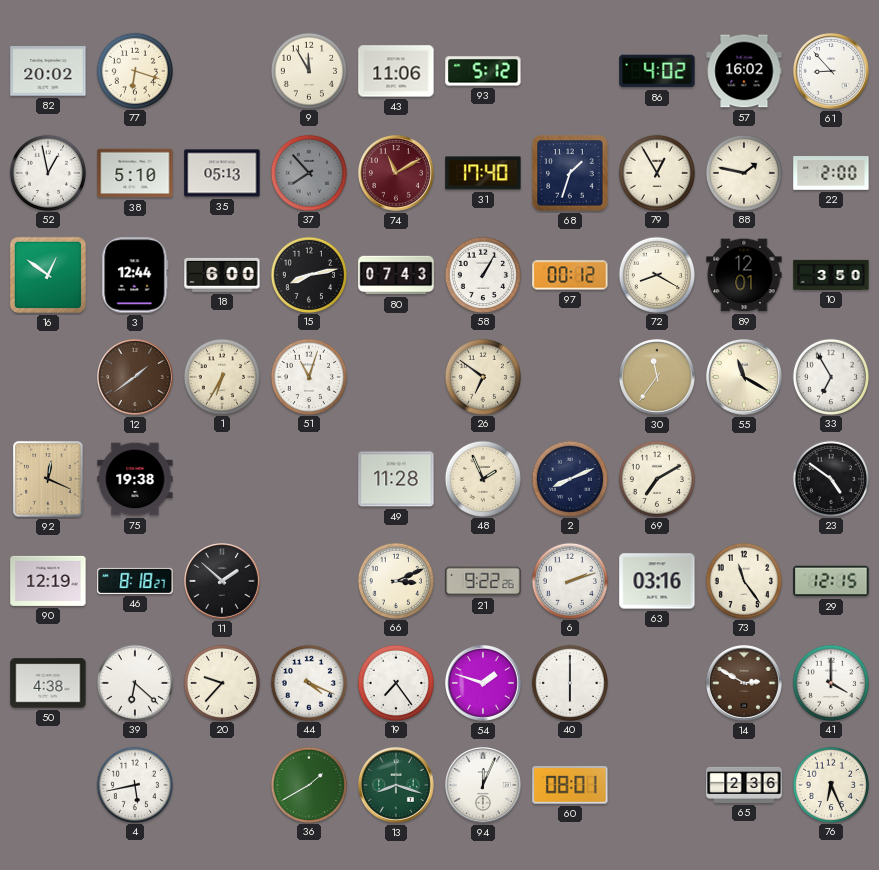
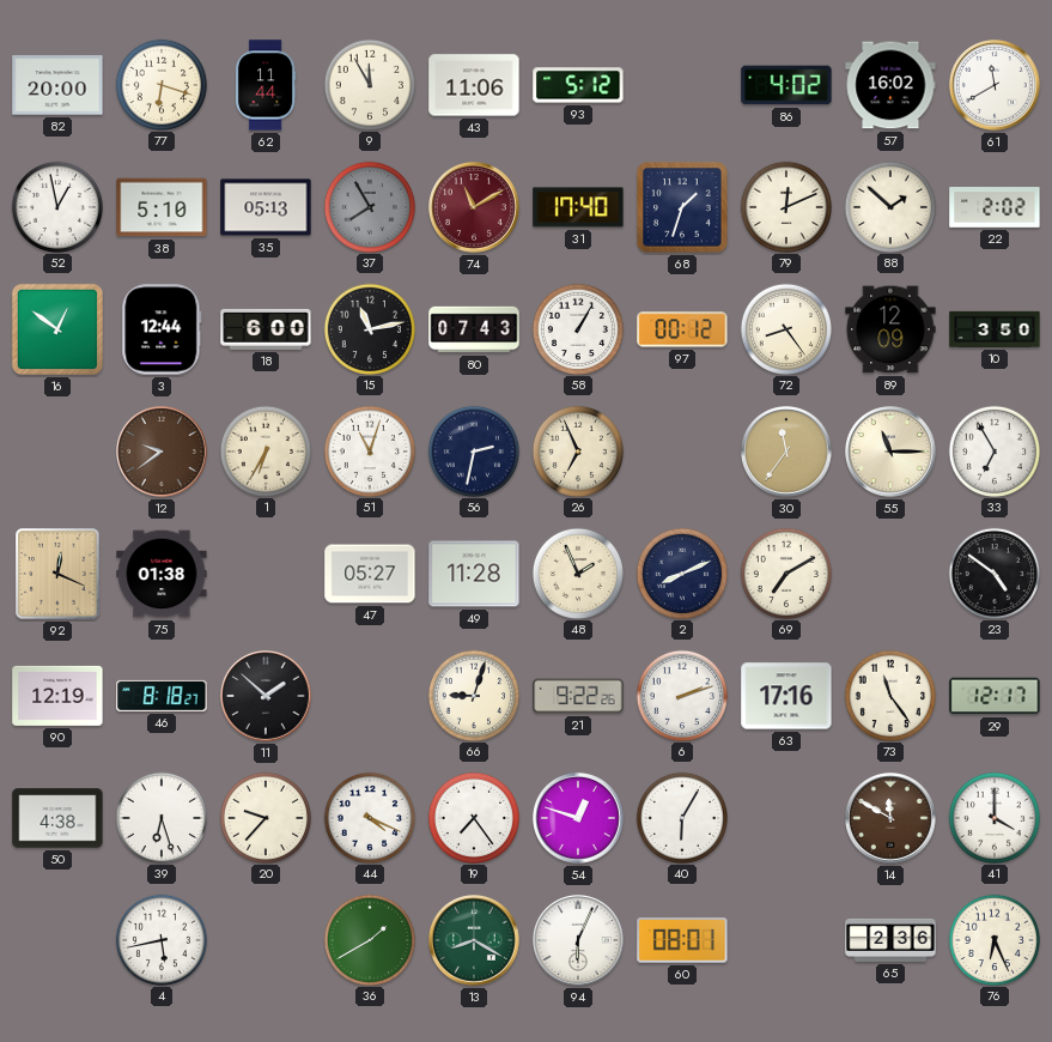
82: 20:02 -> 20:00
62: none -> 11:44
61: 8:53 -> 11:40
37: 7:53 -> 7:55
79: 12:55 -> 12:11
88: 1:47 -> 1:52
22: 2:00 -> 2:02
15: 8:13 -> 11:13
72: 8:20 -> 8:24
89: 12:01 -> 12:09
12: 1:39 -> 9:39
56: none -> 2:32
26: 6:51 -> 6:56
55: 11:20 -> 11:15
75: 19:38 -> 01:38
47: none -> 05:27
66: 3:11 -> 9:03
63: 03:16 -> 17:16
29: 12:15 -> 12:17
39: 6:22 -> 6:27
54: 1:48 -> 12:48
40: 6:00 -> 6:05
14: 2:50 -> 11:50
13: 8:18 -> 8:20
94: 12:04 -> 6:04
